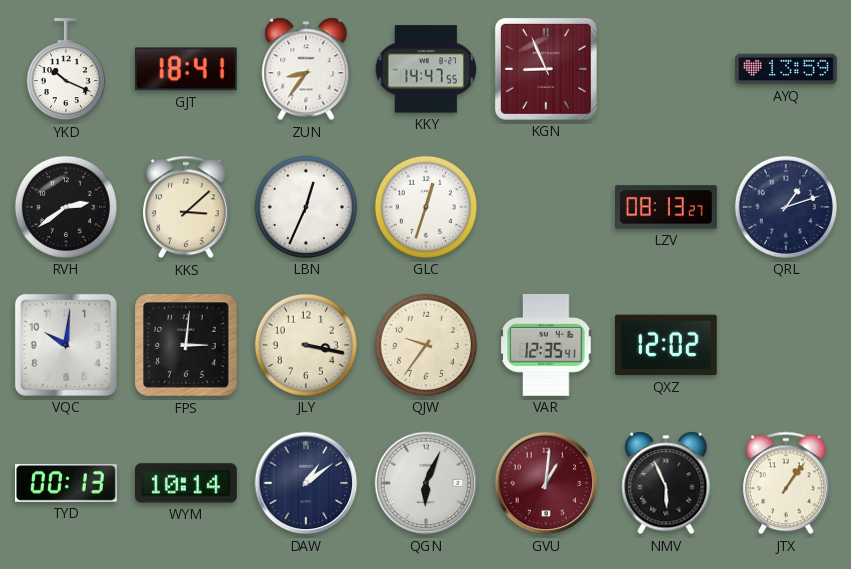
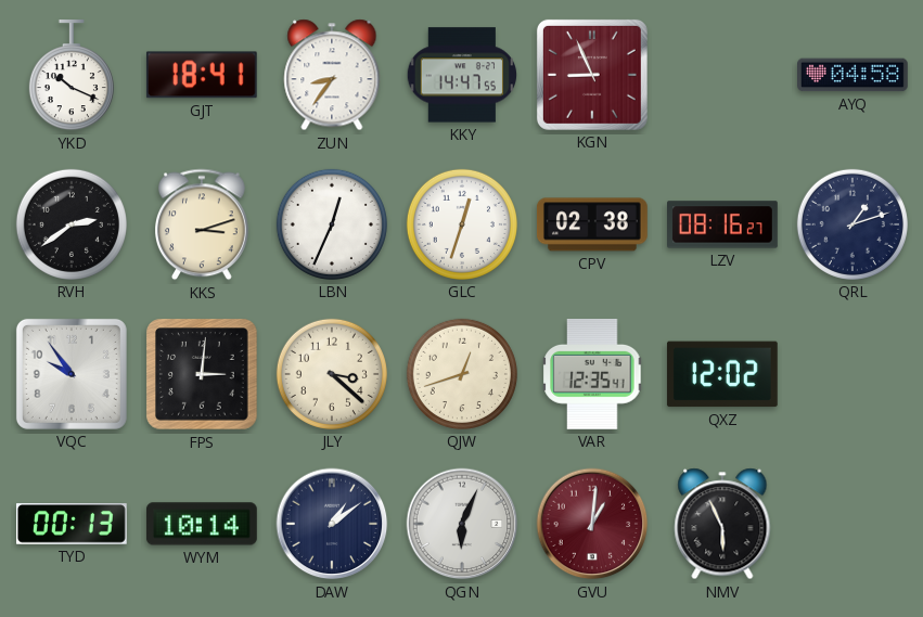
AYQ: 13:59 -> 04:58
KKS: 3:08 -> 3:12
CPV: none -> 02:38
LZV: 08:13 -> 08:16
VQC: 10:01 -> 9:54
JLY: 3:17 -> 3:22
QJW: 9:36 -> 12:42
JTX: 1:06 -> none
